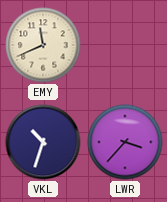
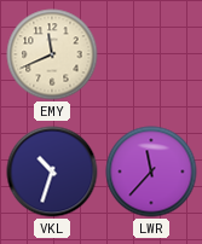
LWR: 3:37 -> 11:37
